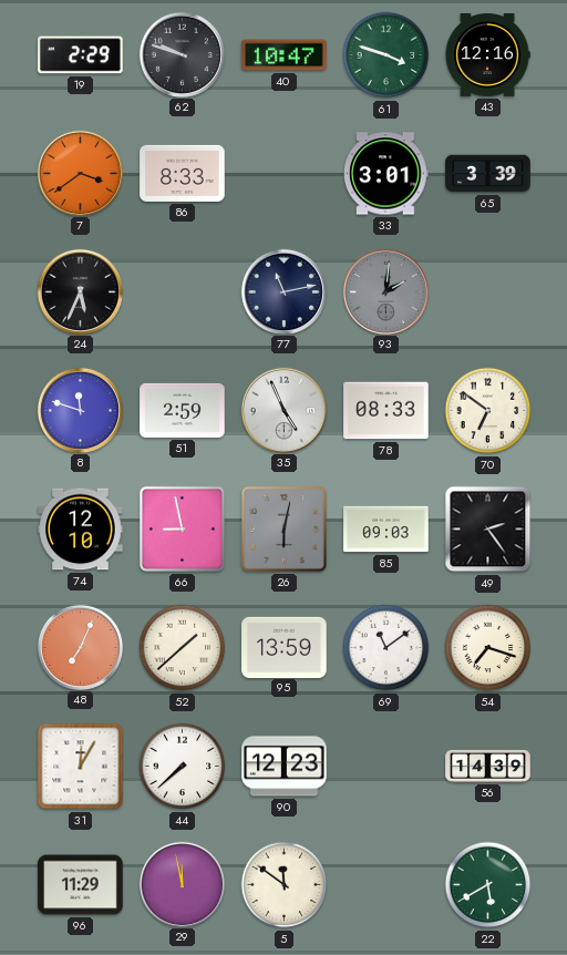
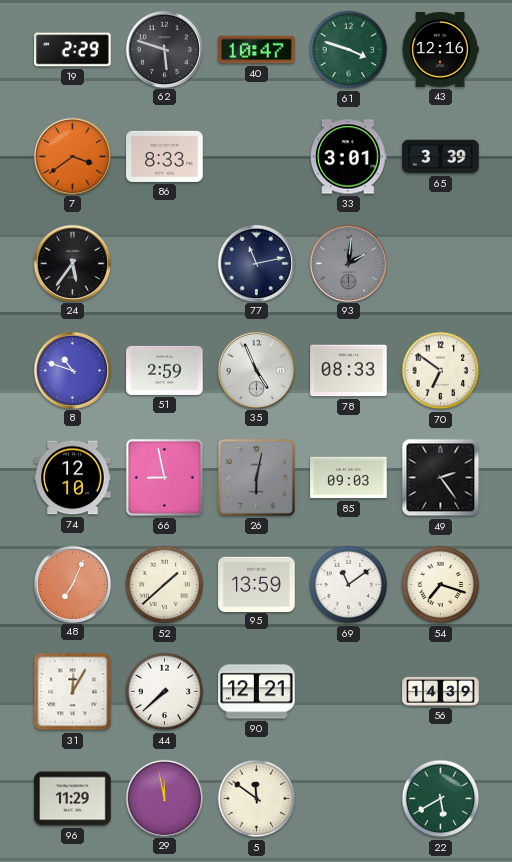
62: 9:48 -> 5:48
24: 5:34 -> 5:36
8: 11:48 -> 10:48
90: 12:23 -> 12:21
